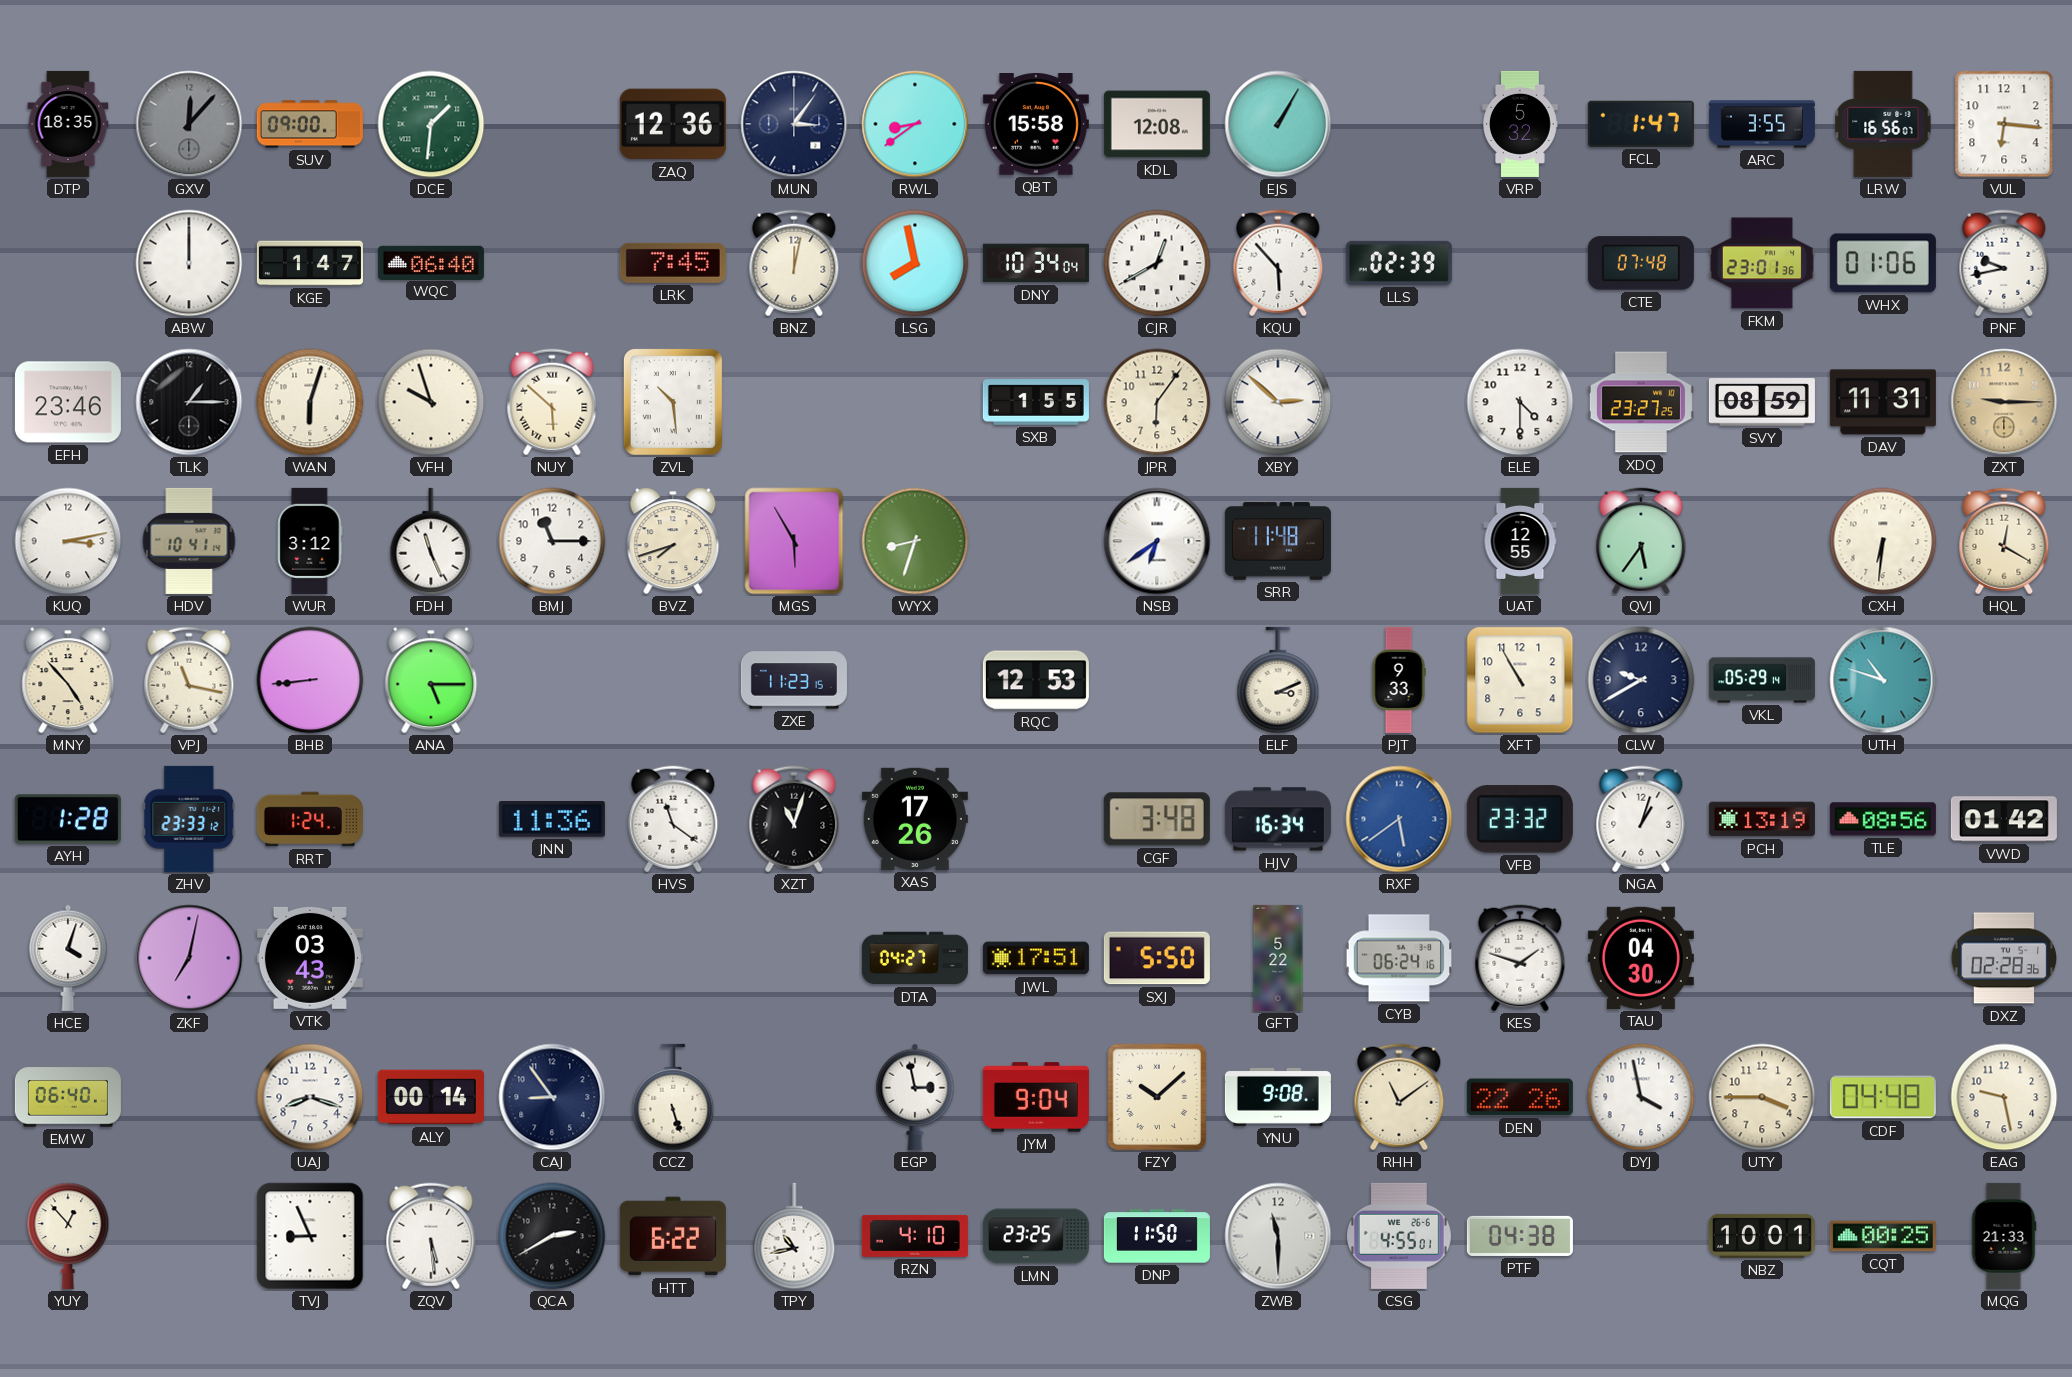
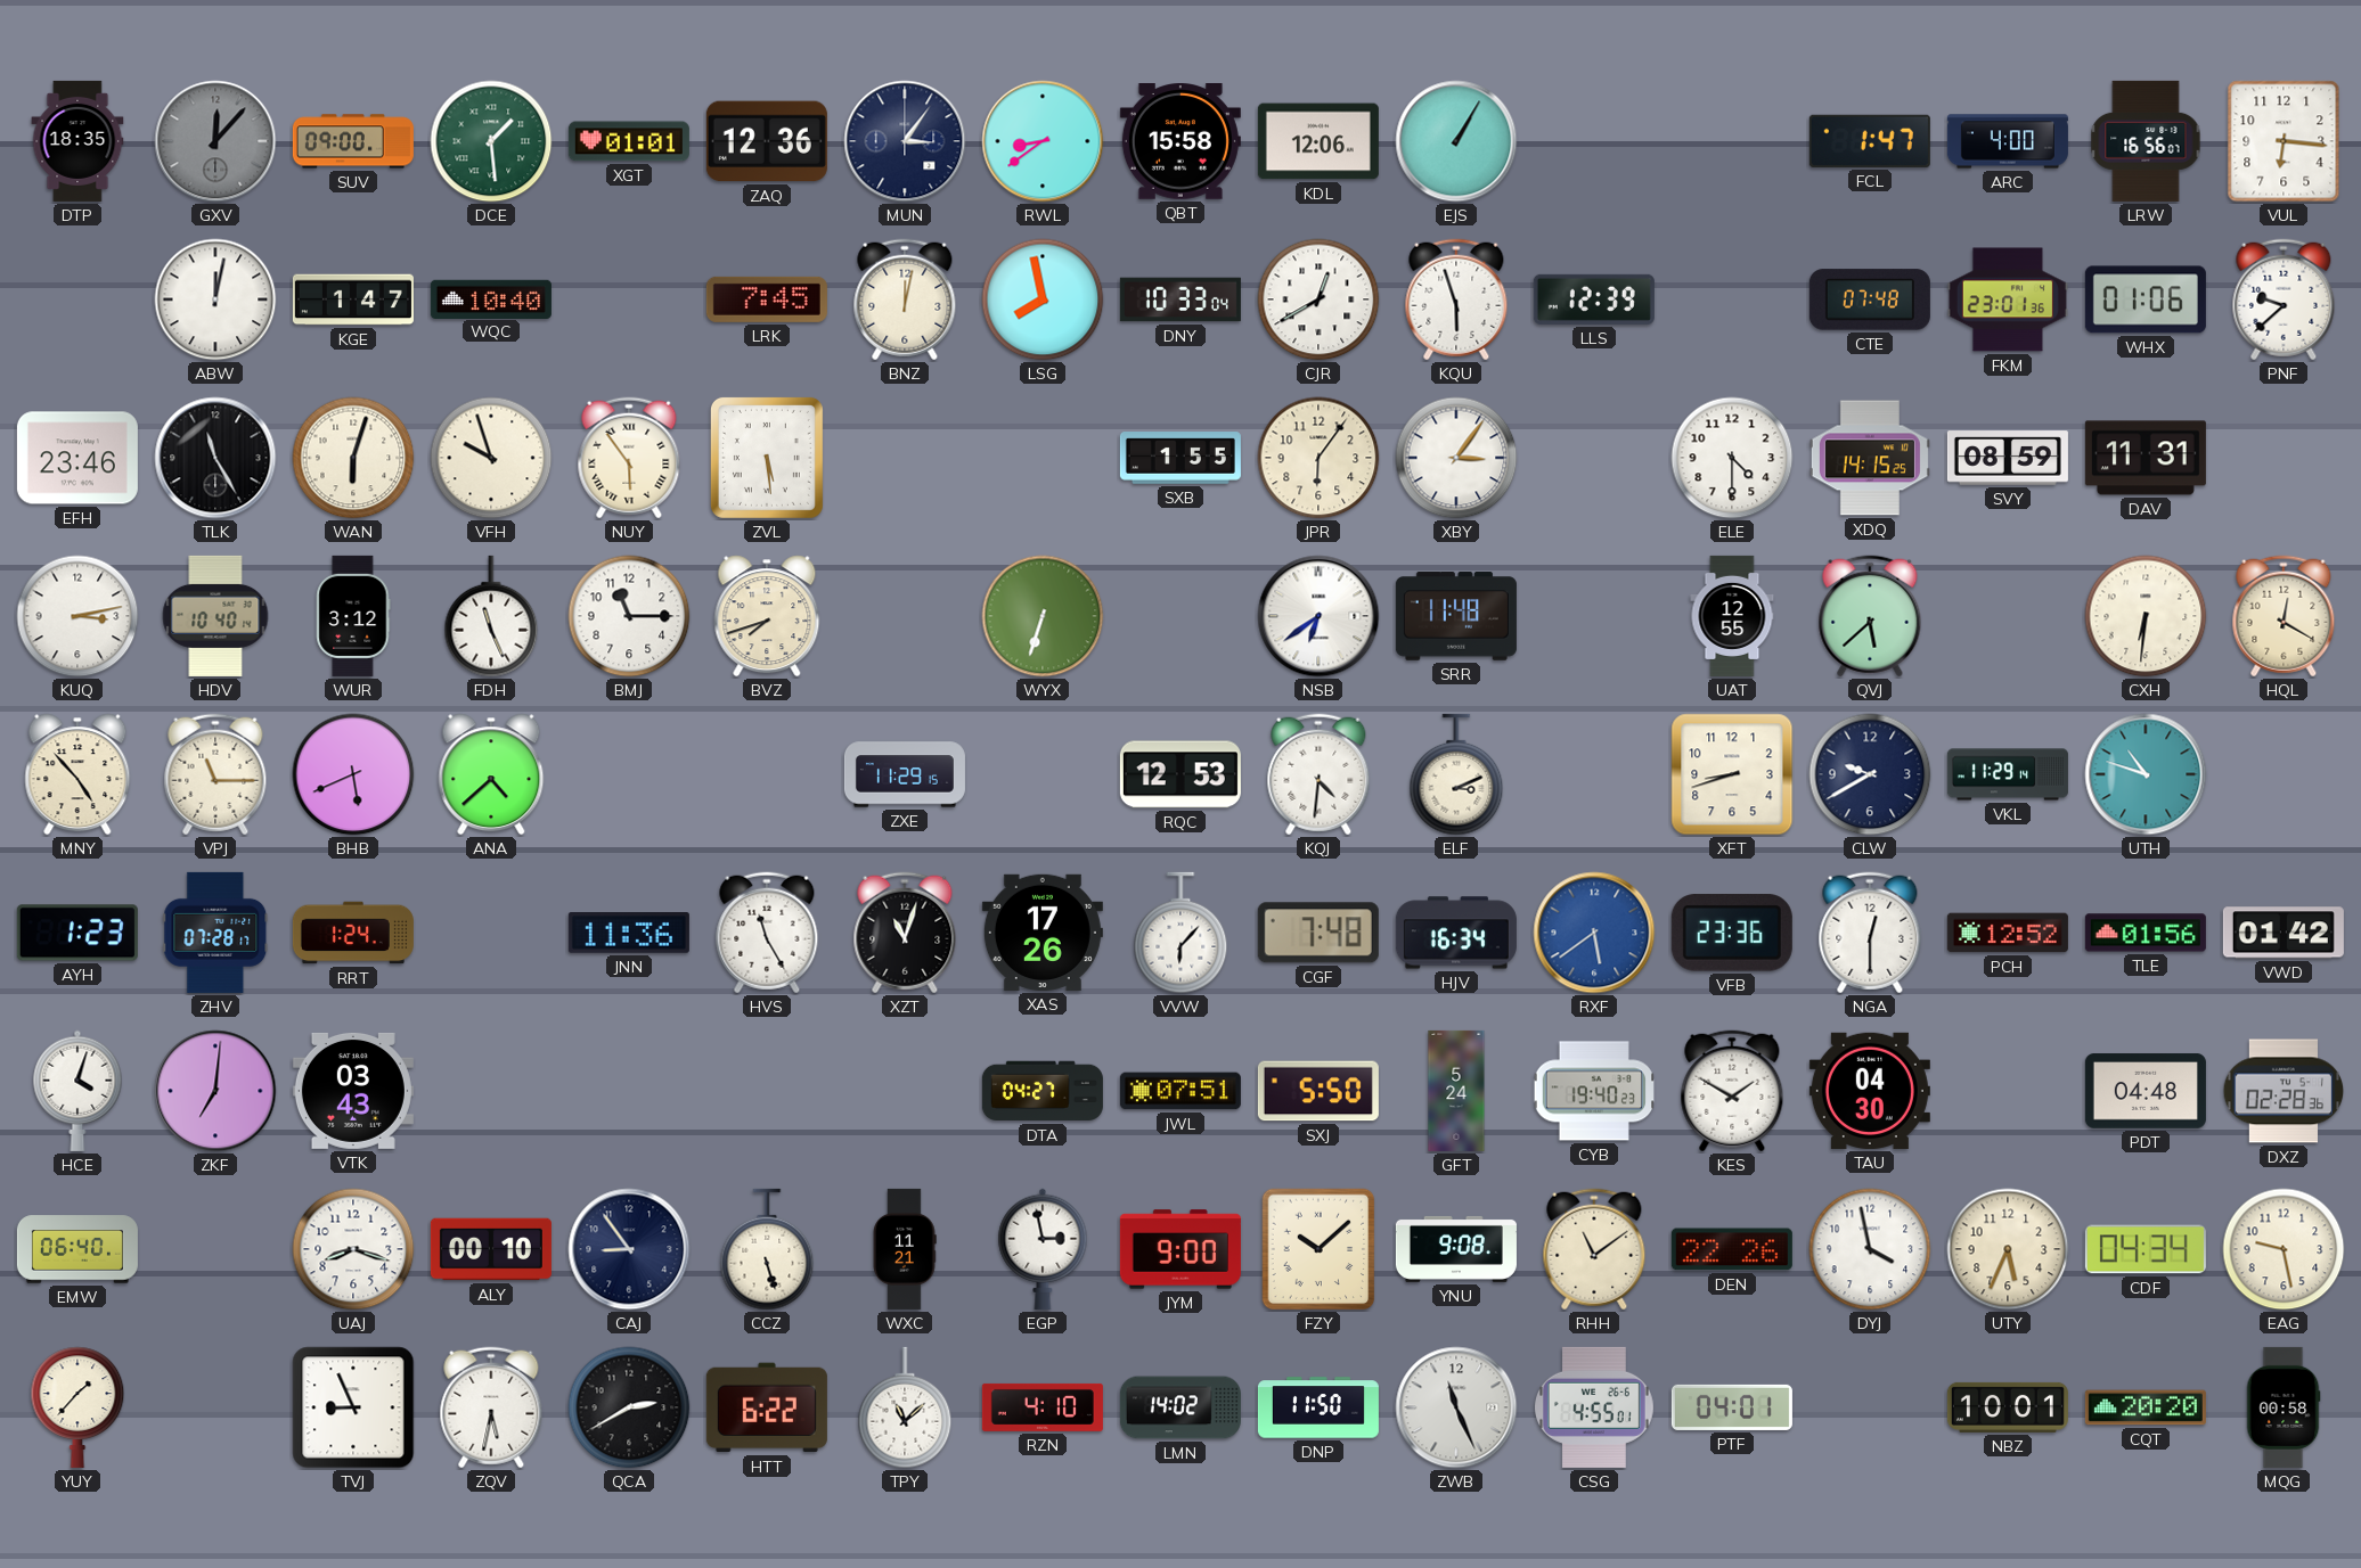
DCE: 1:31 -> 1:29
XGT: none -> 01:01
KDL: 12:08 -> 12:06
VRP: 5:32 -> none
ARC: 3:55 -> 4:00
ABW: 12:00 -> 12:02
WQC: 06:40 -> 10:40
DNY: 10:34 -> 10:33
KQU: 5:53 -> 5:57
LLS: 02:39 -> 12:39
PNF: 9:43 -> 9:38
TLK: 1:15 -> 11:25
NUY: 5:52 -> 5:54
ZVL: 10:29 -> 5:29
XBY: 2:52 -> 3:06
XDQ: 23:27 -> 14:15
ZXT: 9:15 -> none
HDV: 10:41 -> 10:40
MGS: 5:55 -> none
WYX: 8:33 -> 6:33
QVJ: 5:36 -> 5:38
VPJ: 11:17 -> 11:15
BHB: 8:44 -> 5:41
ANA: 5:15 -> 4:38
ZXE: 11:23 -> 11:29
KQJ: none -> 4:31
PJT: 9:33 -> none
XFT: 10:55 -> 8:42
VKL: 05:29 -> 11:29
AYH: 1:28 -> 1:23
ZHV: 23:33 -> 07:28
HVS: 11:21 -> 11:25
VVW: none -> 6:07
CGF: 3:48 -> 7:48
VFB: 23:32 -> 23:36
NGA: 1:03 -> 12:30
PCH: 13:19 -> 12:52
TLE: 08:56 -> 01:56
ZKF: 7:02 -> 7:01
JWL: 17:51 -> 07:51
GFT: 5:22 -> 5:24
CYB: 06:24 -> 19:40
KES: 1:48 -> 1:50
PDT: none -> 04:48
ALY: 00:14 -> 00:10
WXC: none -> 11:21
JYM: 9:04 -> 9:00
UTY: 3:45 -> 5:34
CDF: 04:48 -> 04:34
YUY: 12:53 -> 1:37
ZQV: 5:29 -> 5:32
TPY: 10:43 -> 11:08
LMN: 23:25 -> 14:02
ZWB: 11:30 -> 11:26
PTF: 04:38 -> 04:01
CQT: 00:25 -> 20:20
MQG: 21:33 -> 00:58
